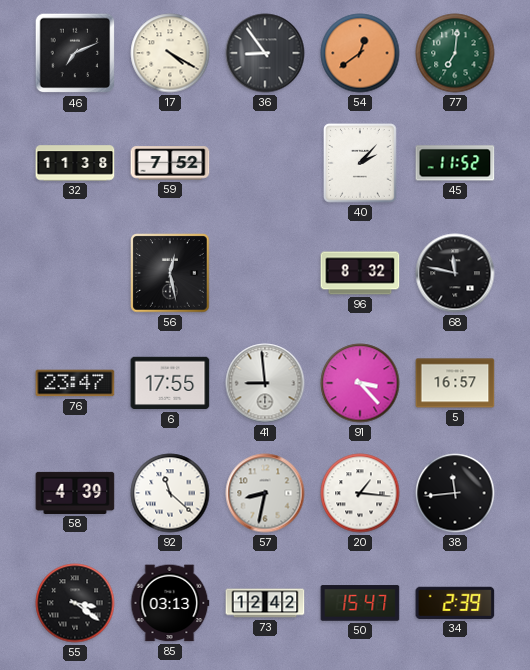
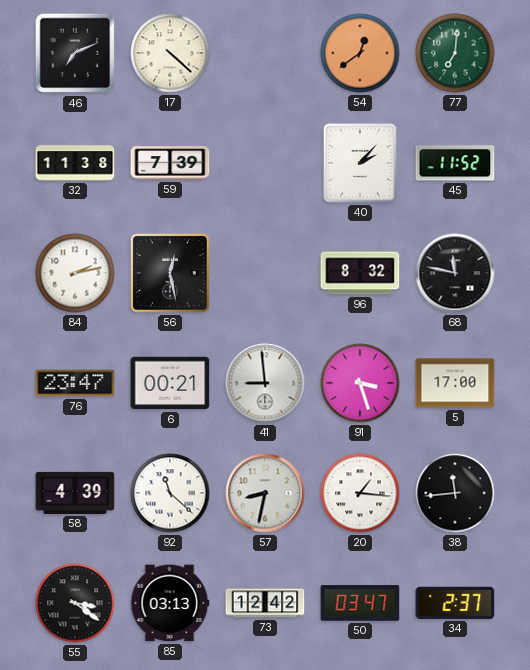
17: 4:20 -> 4:22
36: 8:54 -> none
59: 7:52 -> 7:39
84: none -> 2:13
6: 17:55 -> 00:21
91: 3:23 -> 3:27
5: 16:57 -> 17:00
50: 15:47 -> 03:47
34: 2:39 -> 2:37
